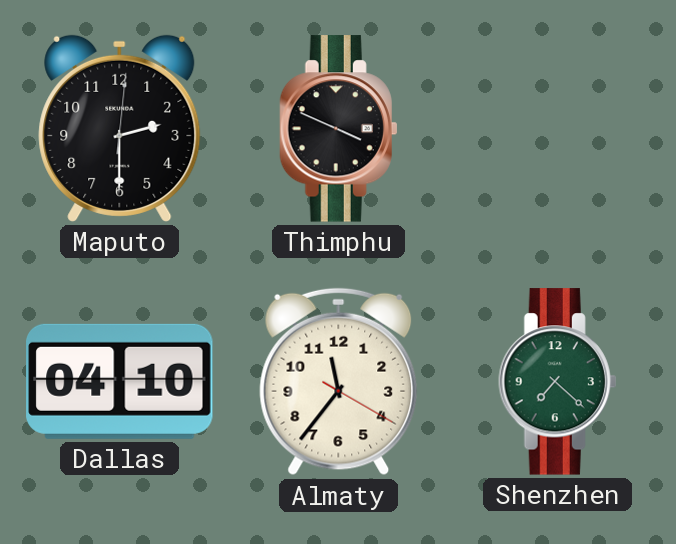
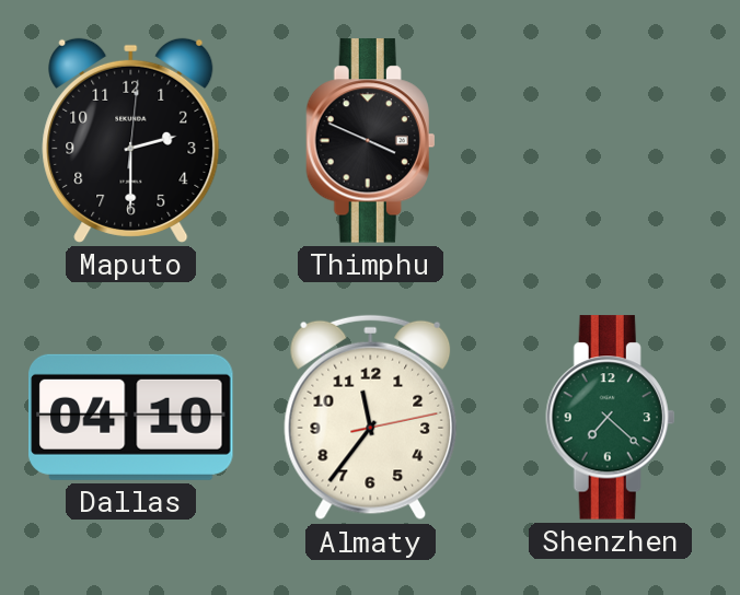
Almaty: 11:36:20 -> 11:36:13
